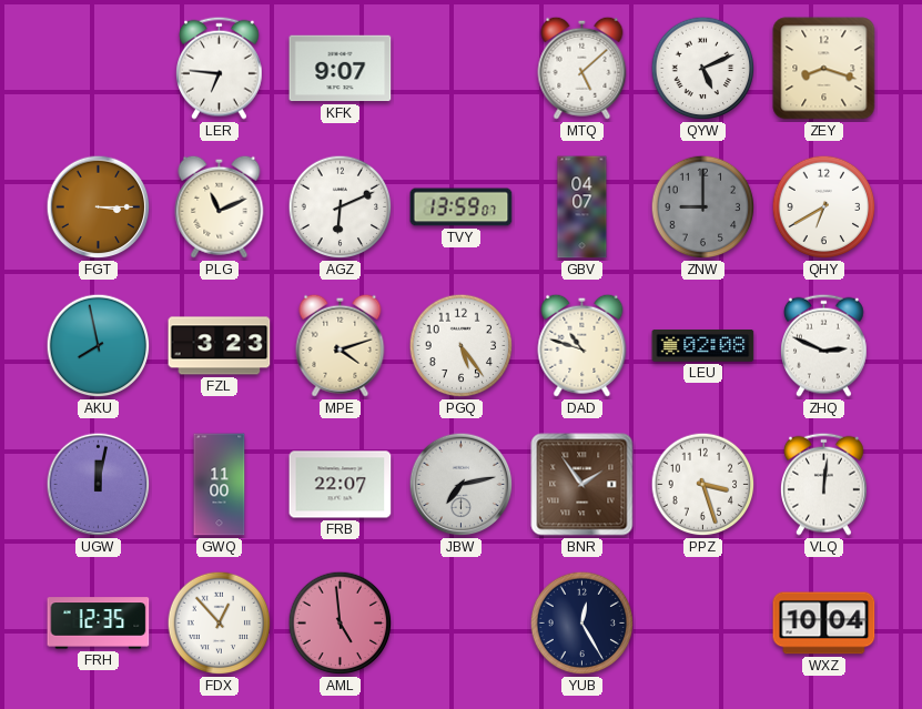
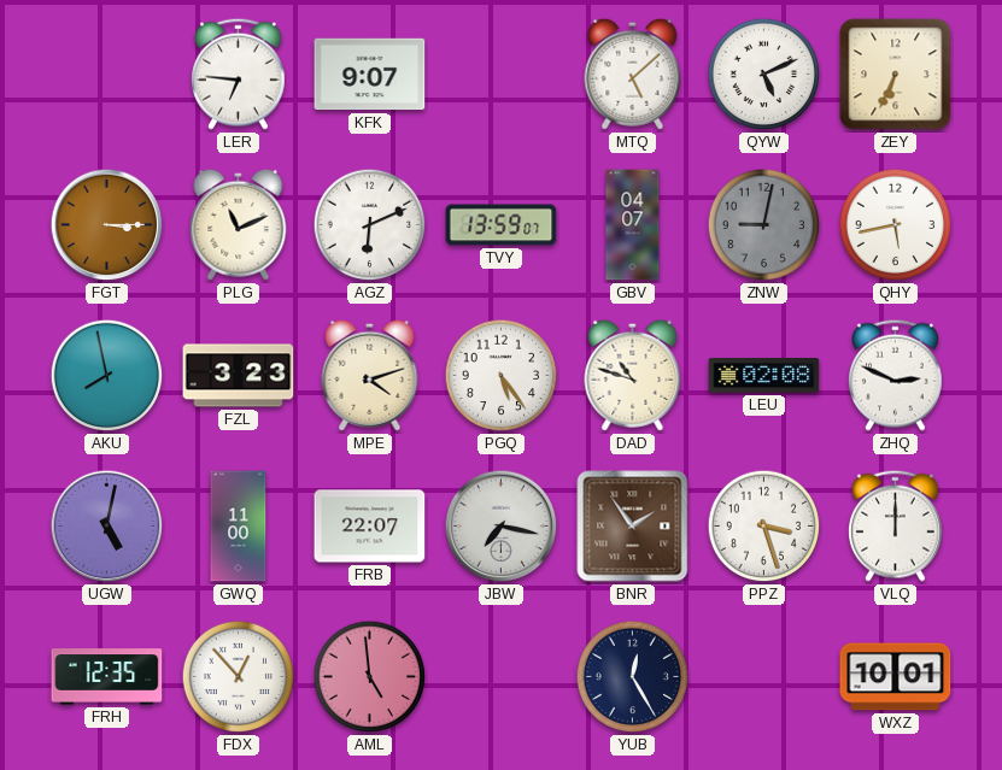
ZEY: 8:18 -> 6:34
ZNW: 9:00 -> 9:02
QHY: 6:40 -> 5:43
UGW: 12:02 -> 5:02
JBW: 7:13 -> 7:17
VLQ: 12:01 -> 12:00
WXZ: 10:04 -> 10:01
